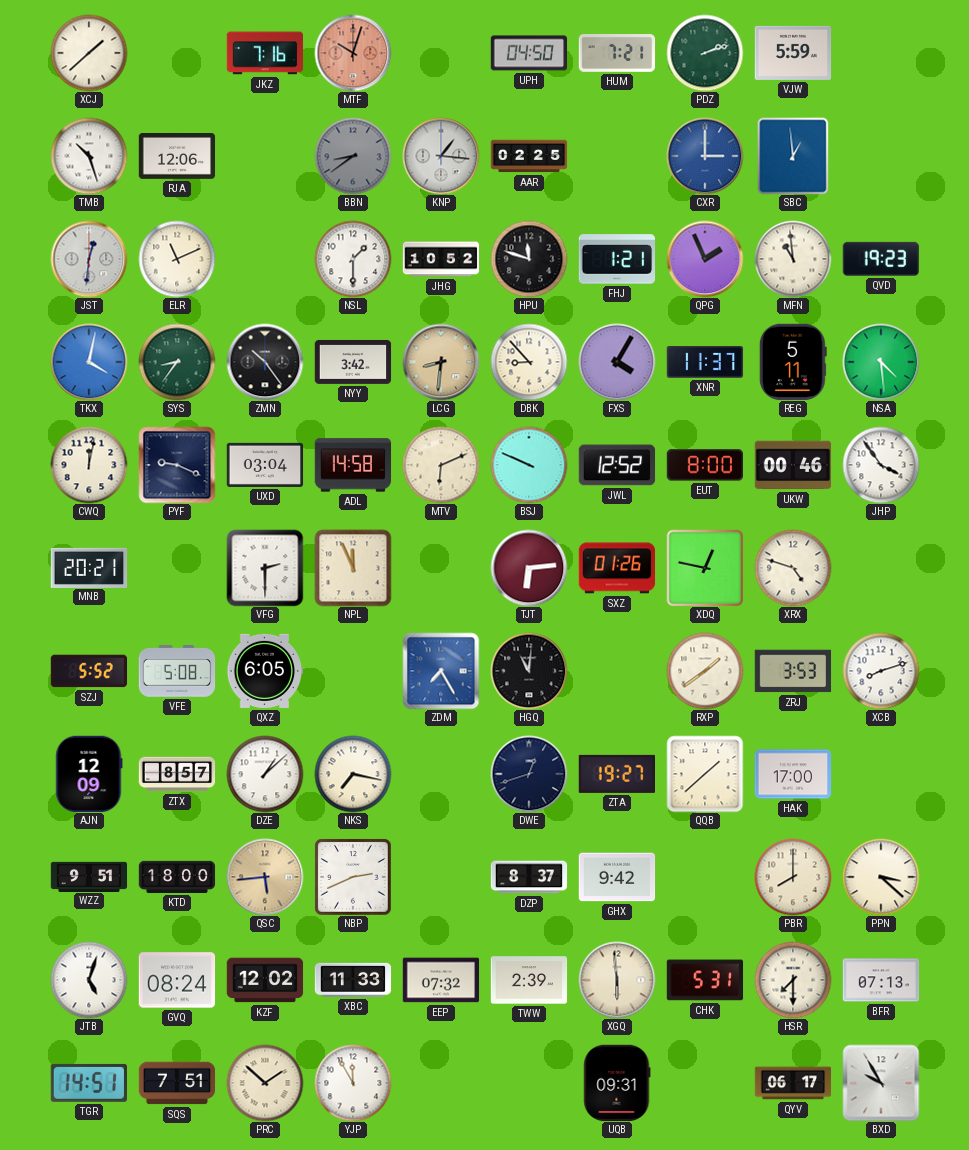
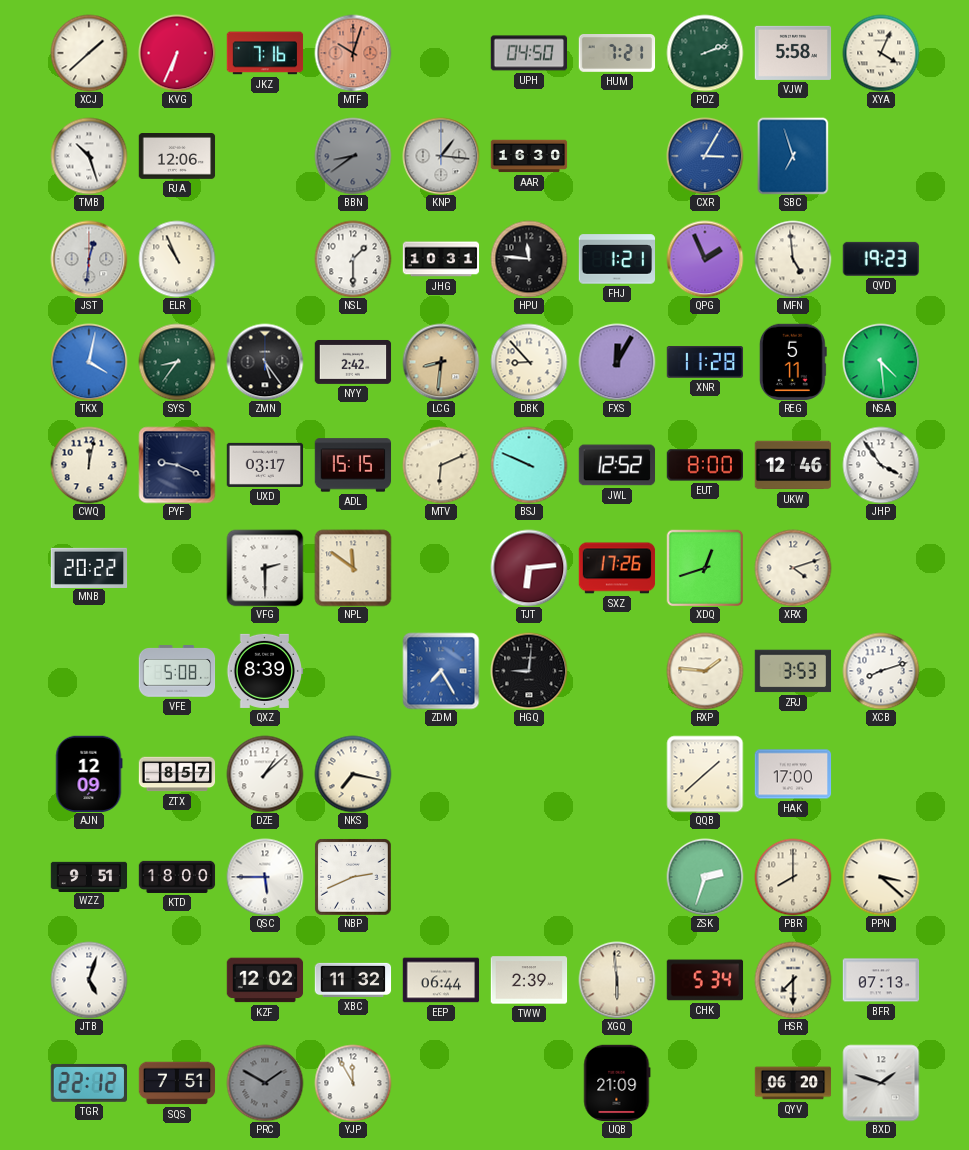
KVG: none -> 6:34
VJW: 5:59 -> 5:58
XYA: none -> 4:04
AAR: 02:25 -> 16:30
CXR: 3:00 -> 3:05
SBC: 12:59 -> 6:57
ELR: 11:11 -> 10:56
JHG: 10:52 -> 10:31
HPU: 11:48 -> 11:46
MFN: 10:59 -> 4:59
ZMN: 10:24 -> 5:24
NYY: 3:42 -> 2:42
FXS: 4:05 -> 12:05
XNR: 11:37 -> 11:28
UXD: 03:04 -> 03:17
ADL: 14:58 -> 15:15
UKW: 00:46 -> 12:46
MNB: 20:21 -> 20:22
NPL: 11:56 -> 11:51
SXZ: 01:26 -> 17:26
XDQ: 12:47 -> 12:42
XRX: 4:48 -> 4:12
SZJ: 5:52 -> none
QXZ: 6:05 -> 8:39
HGQ: 11:01 -> 9:01
RXP: 1:39 -> 1:46
DWE: 12:42 -> none
ZTA: 19:27 -> none
QSC: 5:44 -> 5:45
QSC dial: champagne -> white
DZP: 8:37 -> none
GHX: 9:42 -> none
ZSK: none -> 2:33
GVQ: 08:24 -> none
XBC: 11:33 -> 11:32
EEP: 07:32 -> 06:44
CHK: 5:31 -> 5:34
TGR: 14:51 -> 22:12
PRC: 1:52 -> 1:50
PRC dial: cream -> grey
UQB: 09:31 -> 21:09
QYV: 06:17 -> 06:20
BXD: 9:55 -> 1:48
